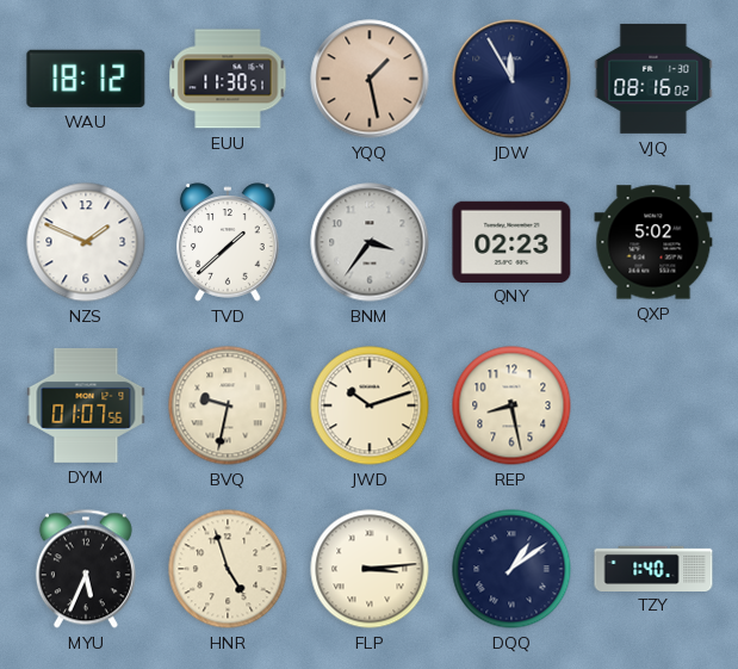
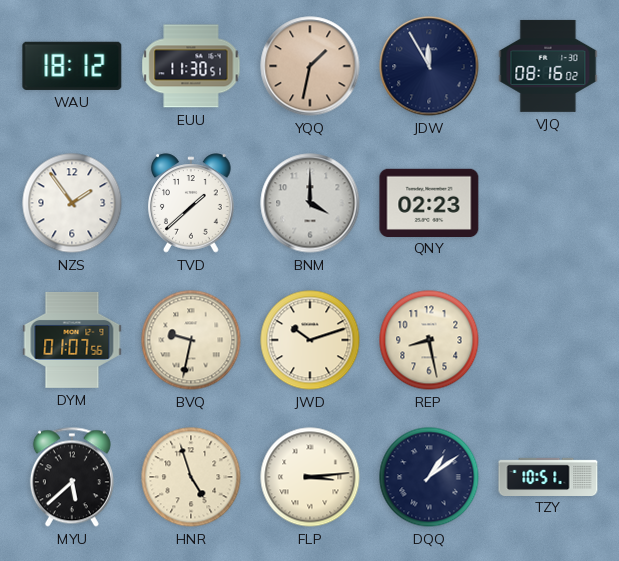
YQQ: 1:28 -> 1:32
NZS: 1:49 -> 1:54
BNM: 3:36 -> 4:00
QXP: 5:02 -> none
MYU: 5:34 -> 5:38
TZY: 1:40 -> 10:51
